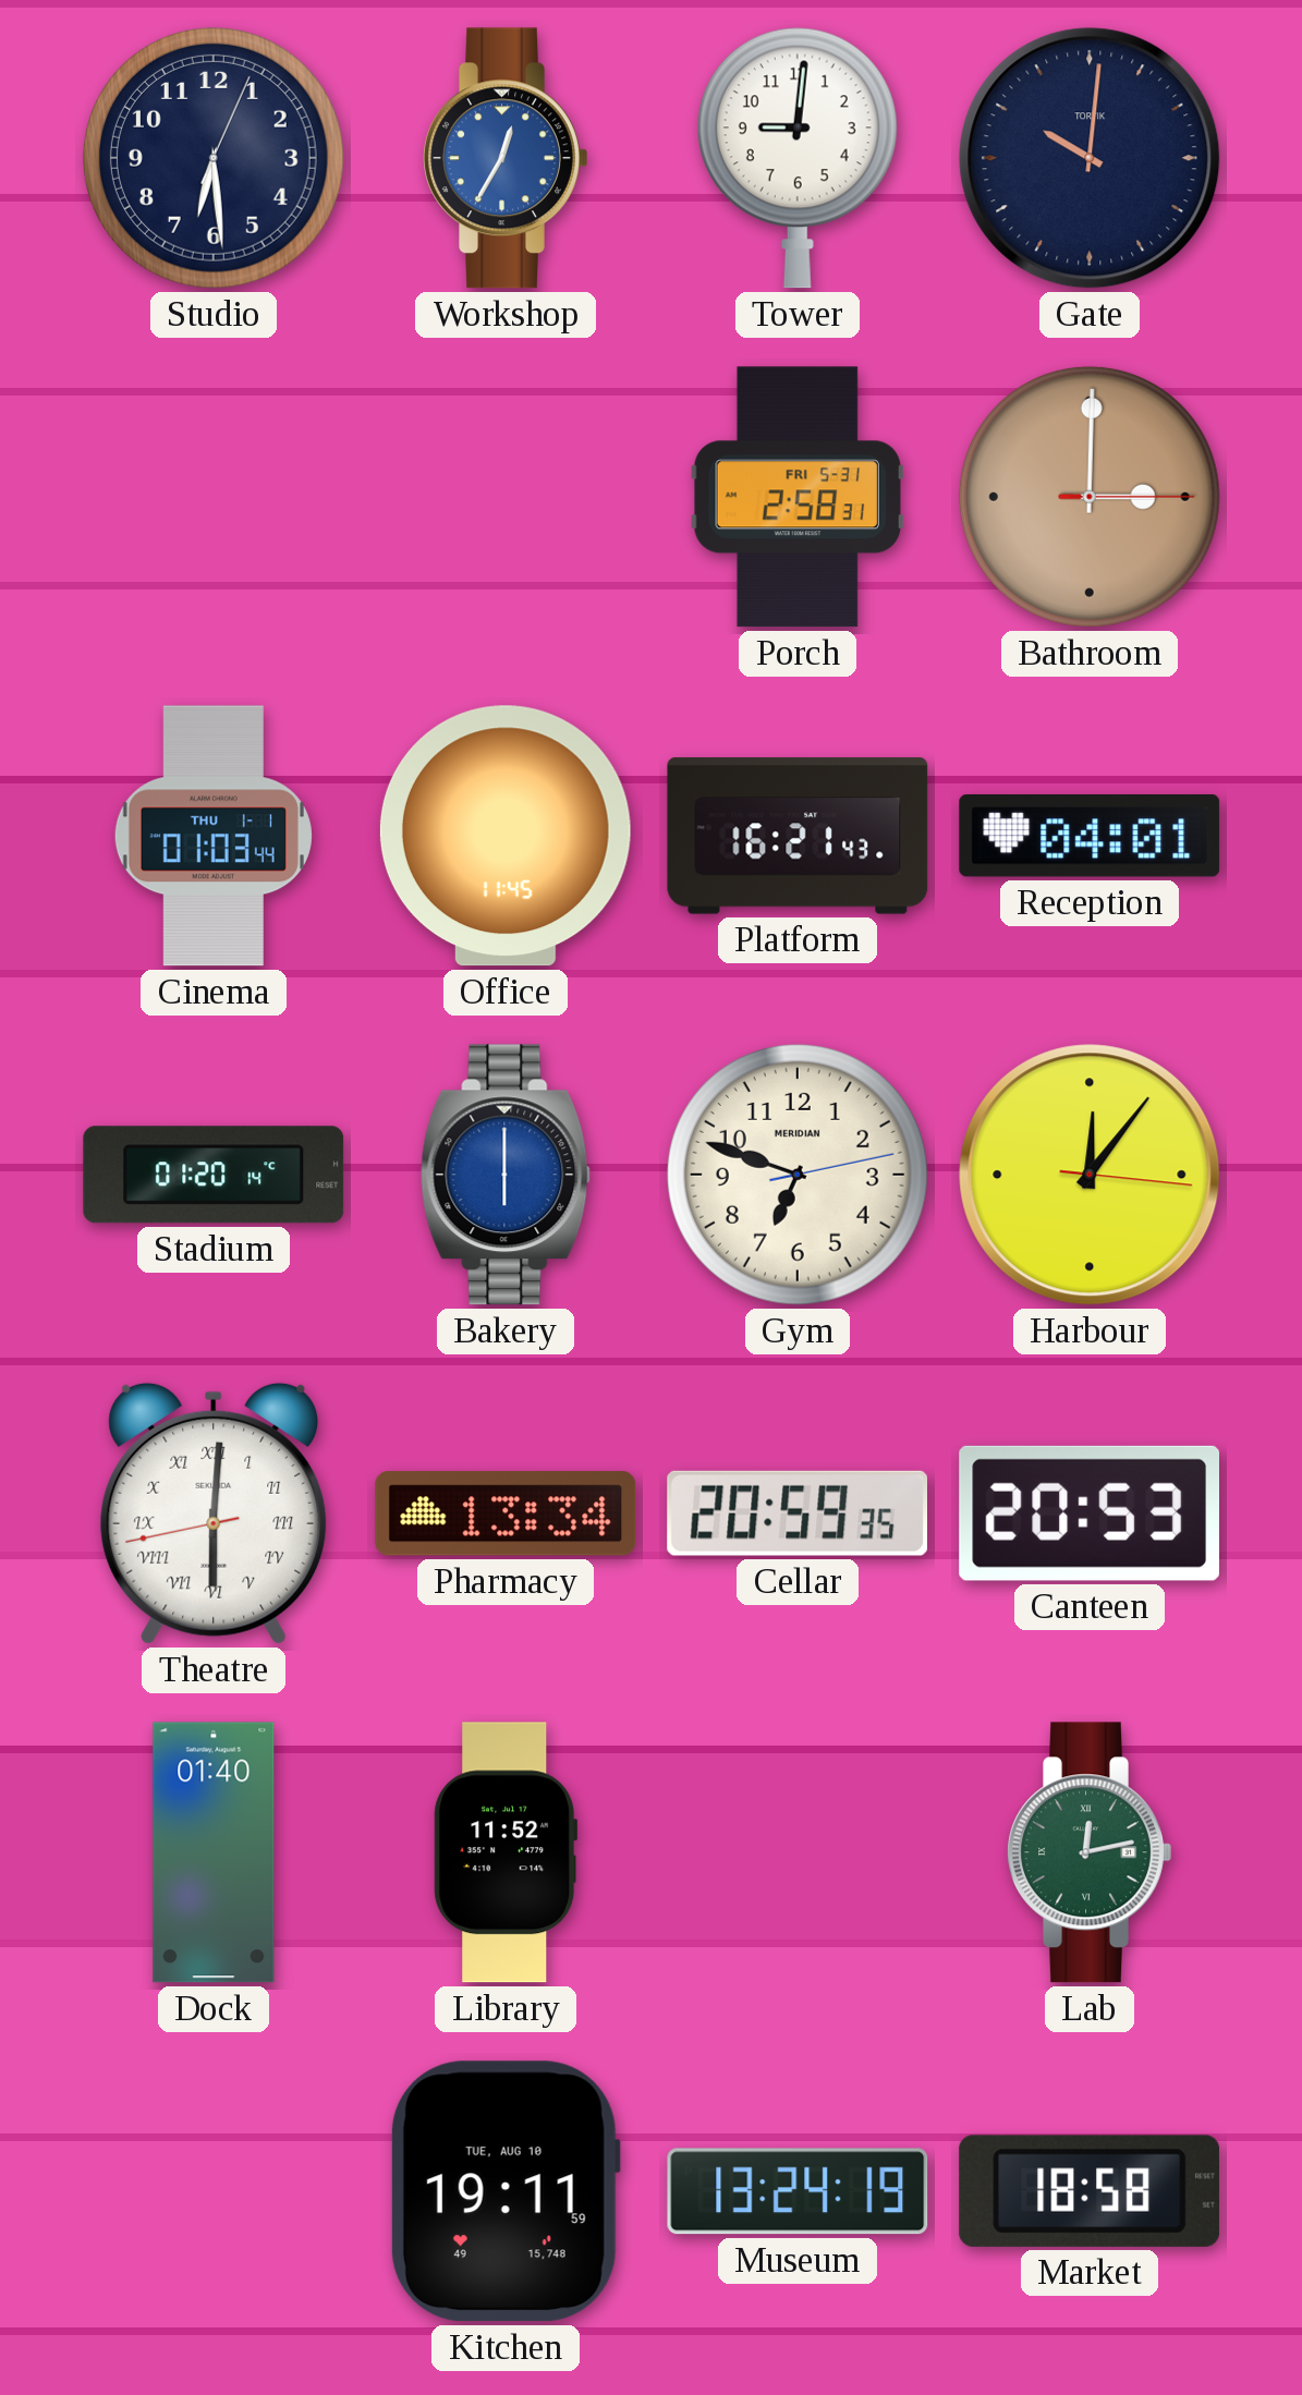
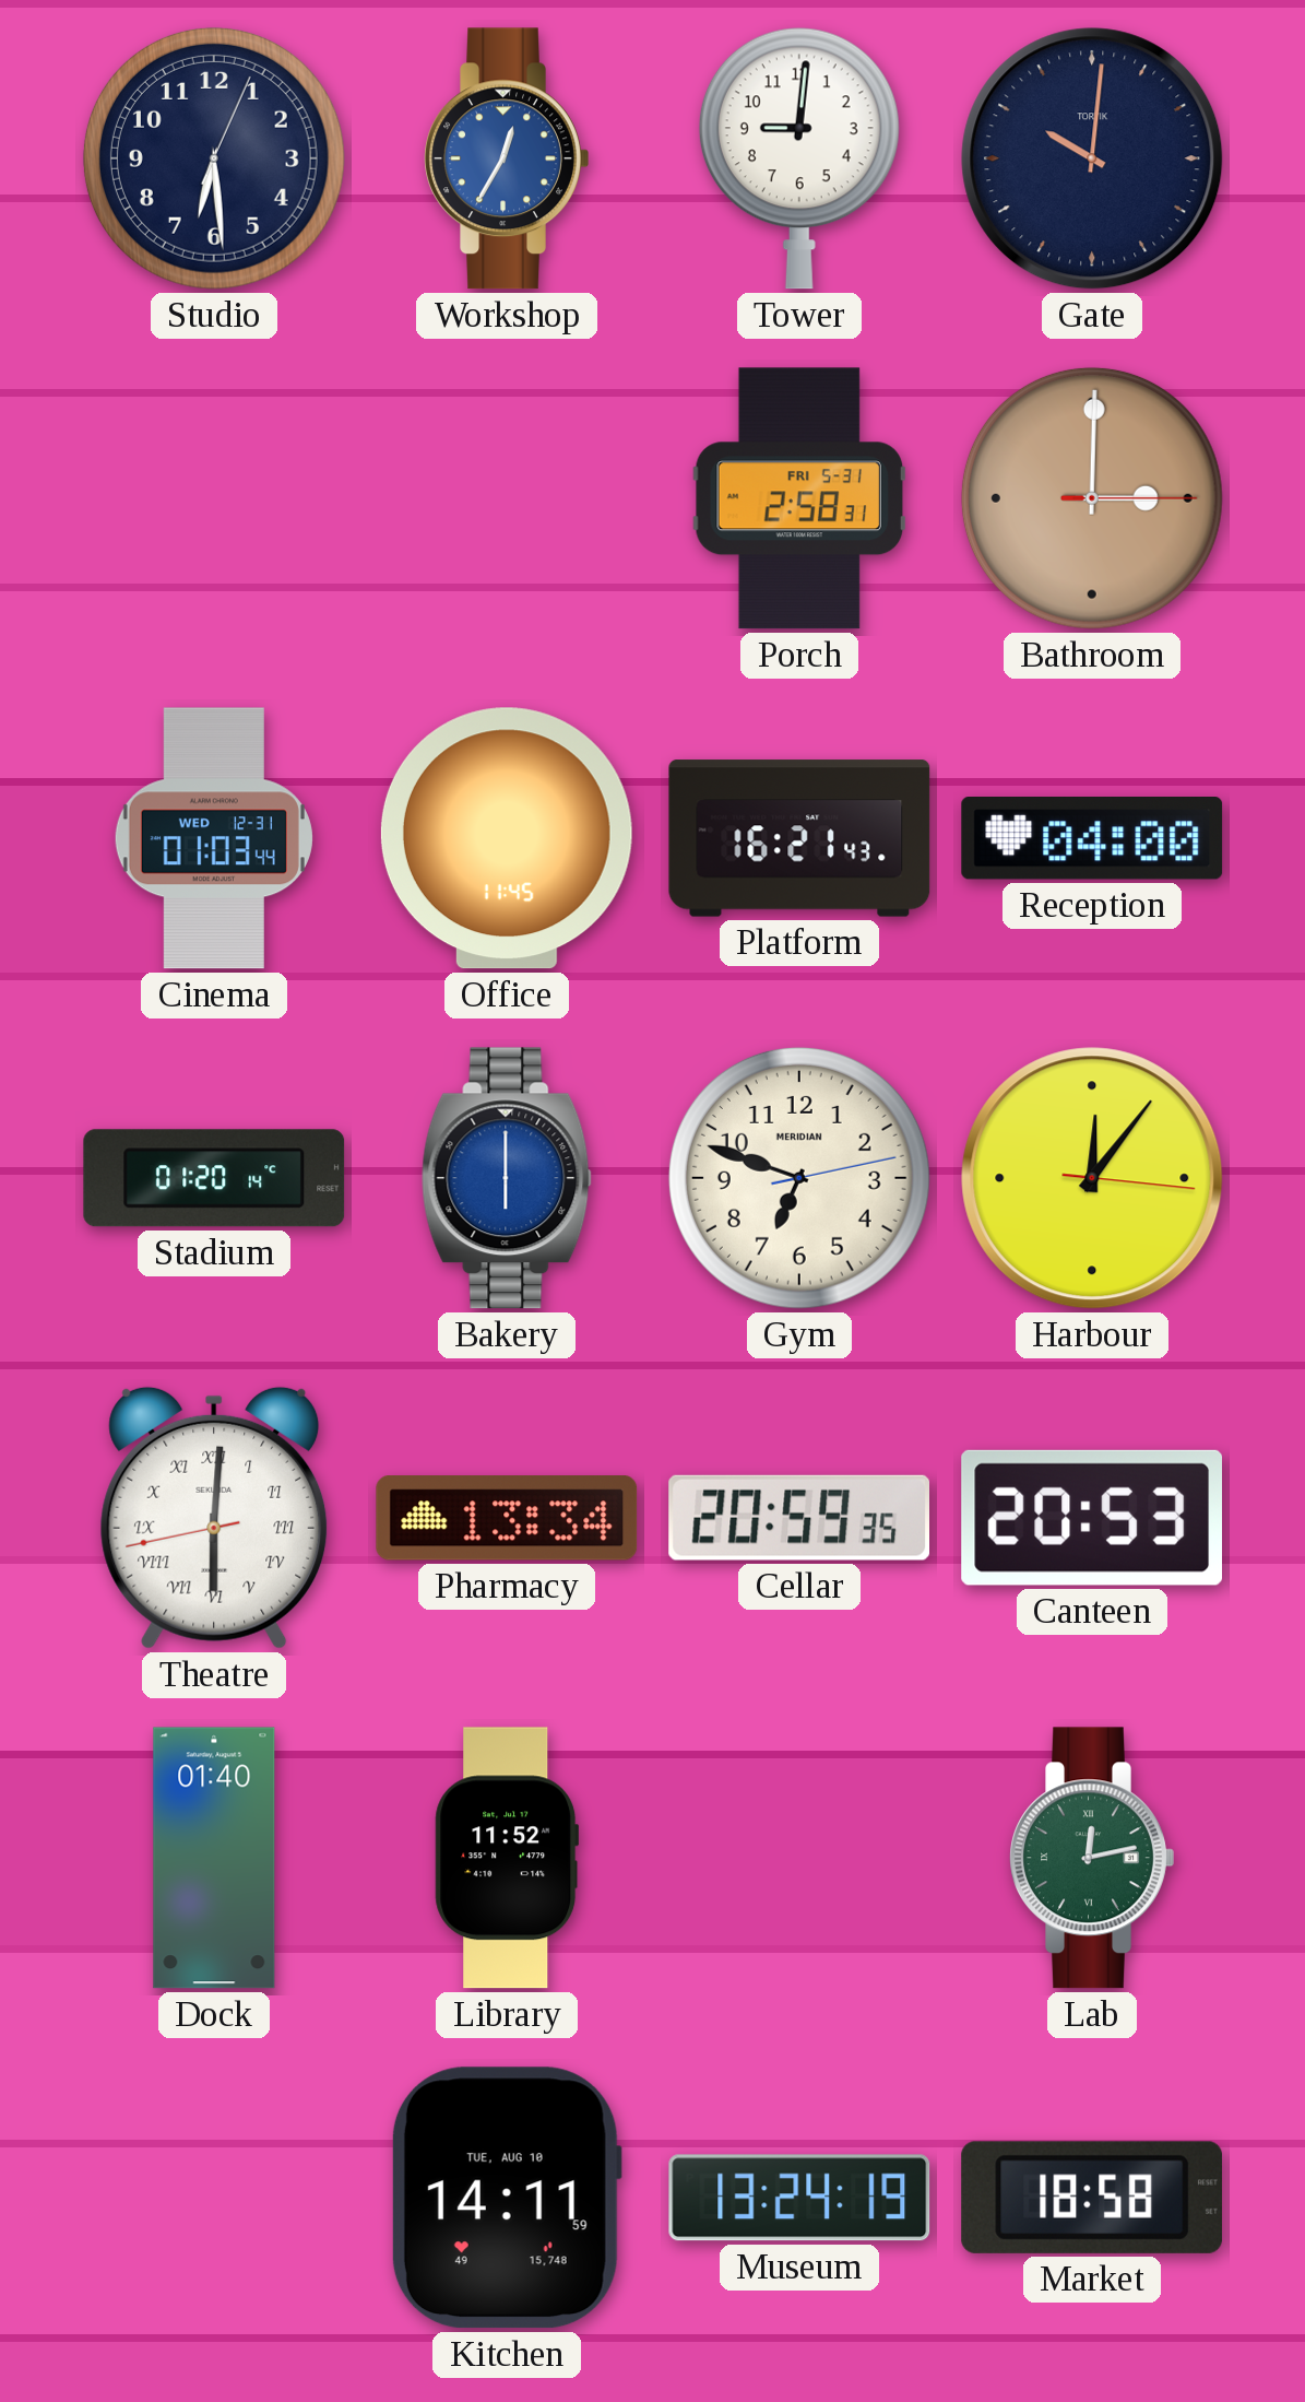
Cinema date: THU 1-1 -> WED 12-31
Reception: 04:01 -> 04:00
Kitchen: 19:11 -> 14:11
